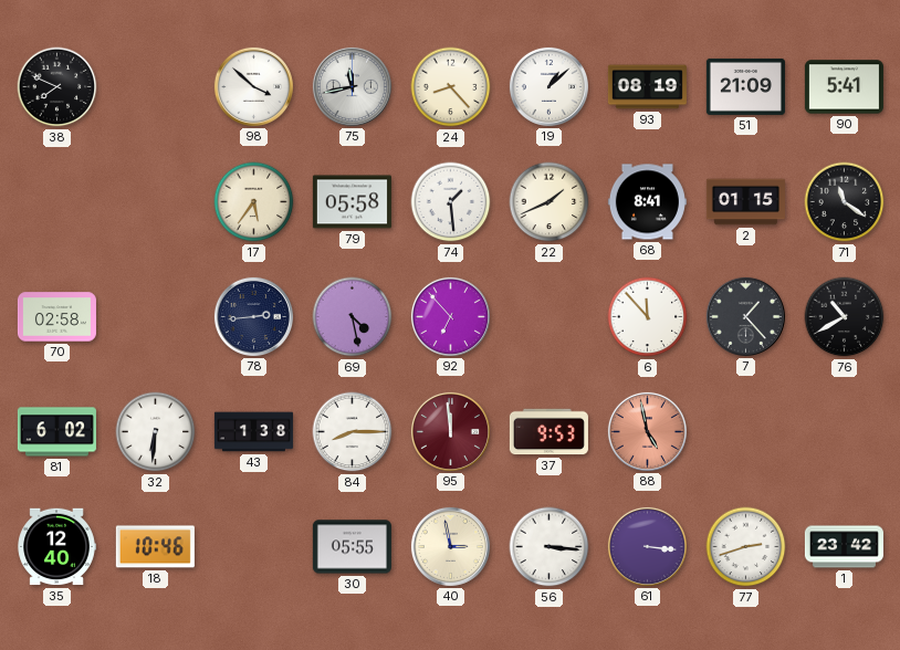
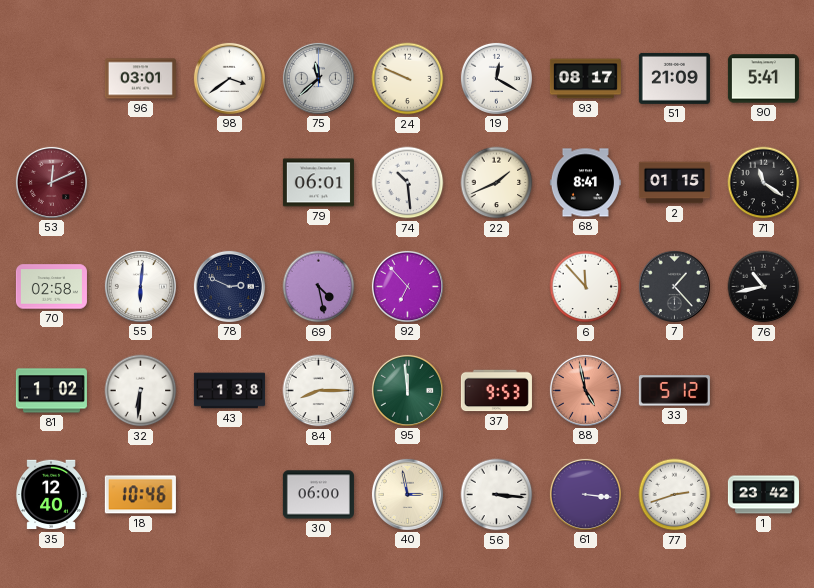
38: 7:49 -> none
96: none -> 03:01
98: 3:52 -> 3:39
75: 11:43 -> 11:38
24: 8:23 -> 9:49
19: 1:08 -> 12:20
93: 08:19 -> 08:17
53: none -> 12:11
17: 5:36 -> none
79: 05:58 -> 06:01
74: 1:29 -> 10:29
55: none -> 6:01
78: 2:44 -> 2:49
76: 10:40 -> 10:43
81: 6:02 -> 1:02
95 dial: burgundy -> green
33: none -> 5:12
30: 05:55 -> 06:00
